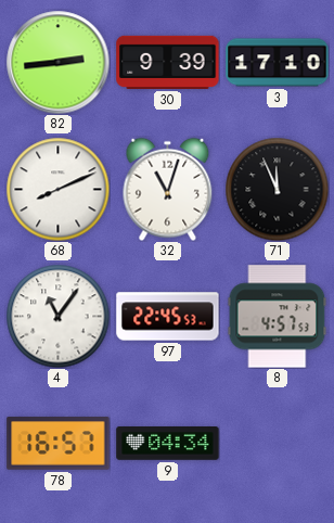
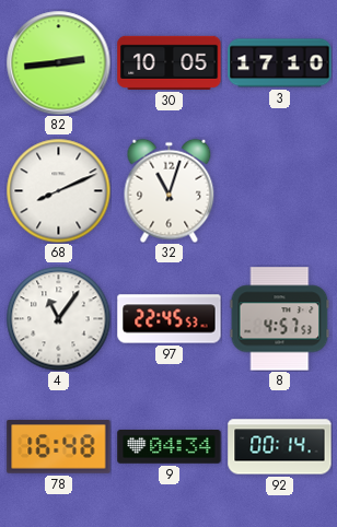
30: 9:39 -> 10:05
71: 11:56 -> none
78: 16:57 -> 16:48
92: none -> 00:14
